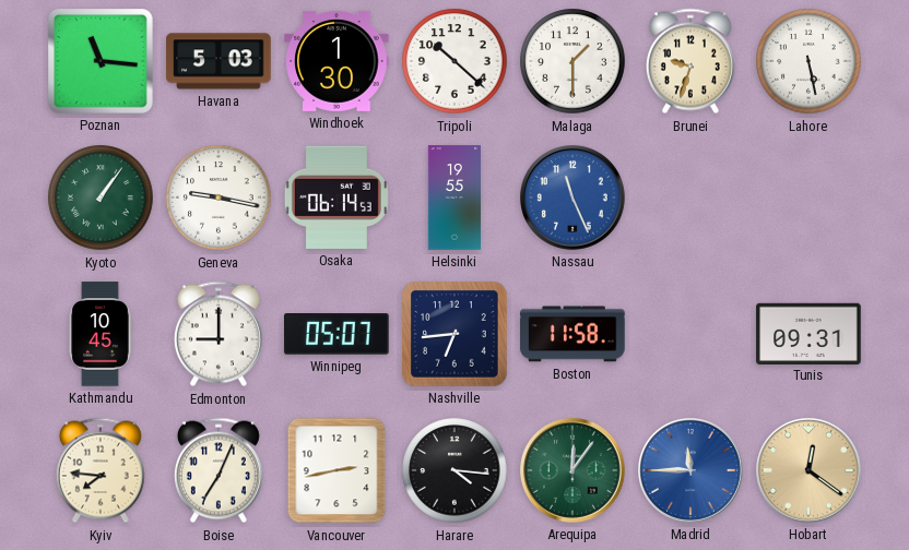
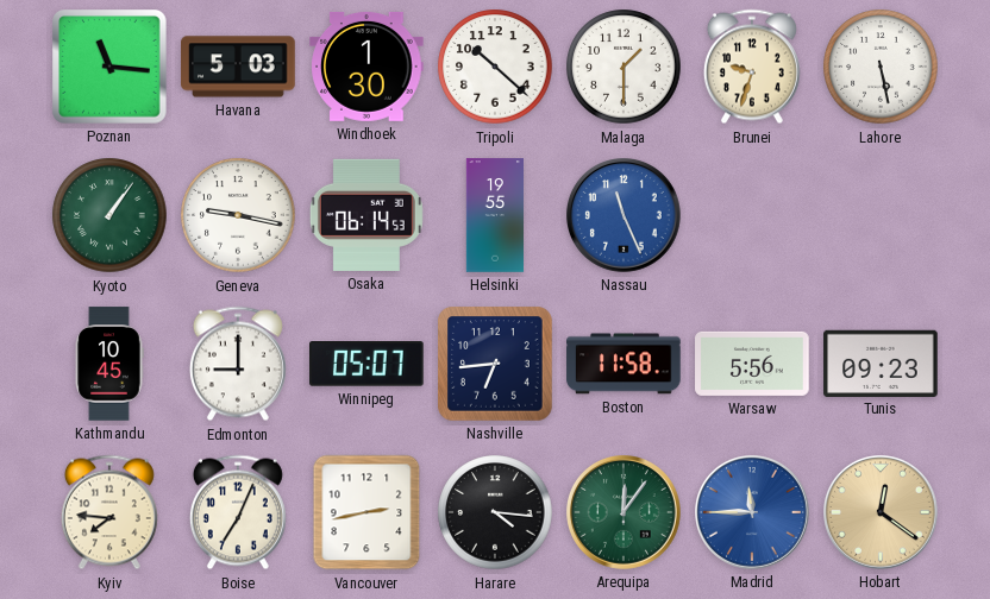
Warsaw: none -> 5:56
Tunis: 09:31 -> 09:23
